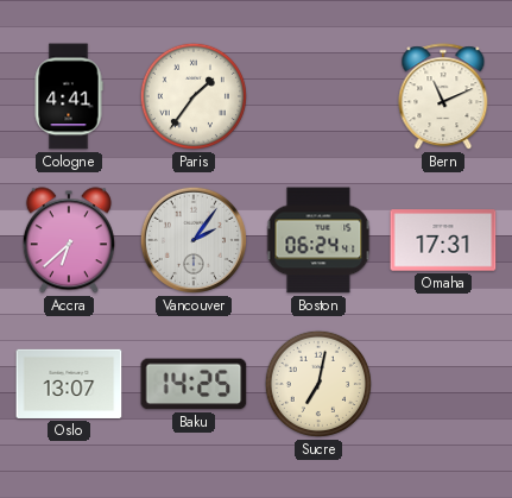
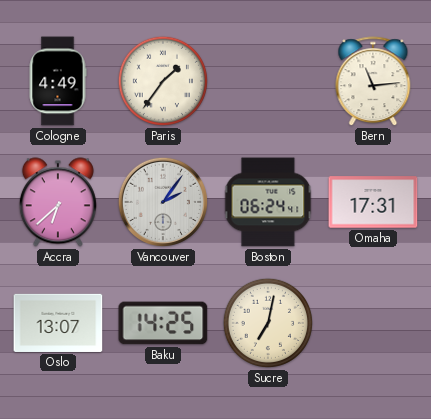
Cologne: 4:41 -> 4:49
Bern: 11:11 -> 11:14
